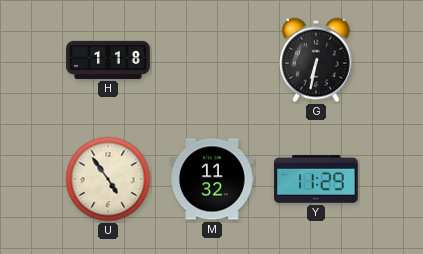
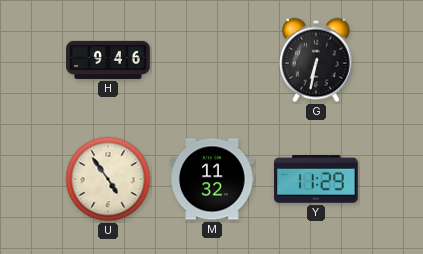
H: 1:18 -> 9:46
